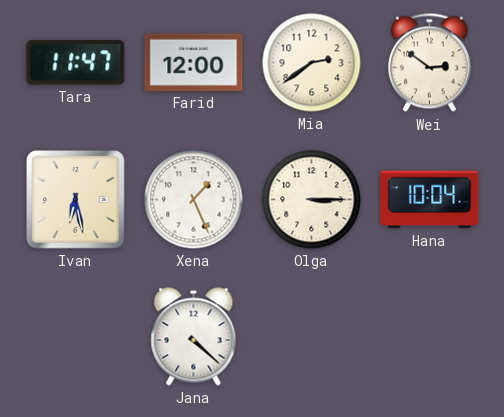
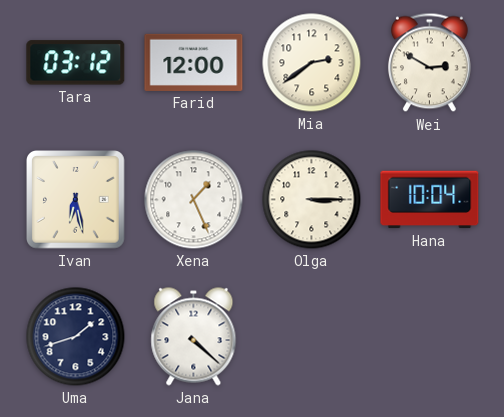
Tara: 11:47 -> 03:12
Wei: 2:51 -> 2:50
Uma: none -> 1:42
